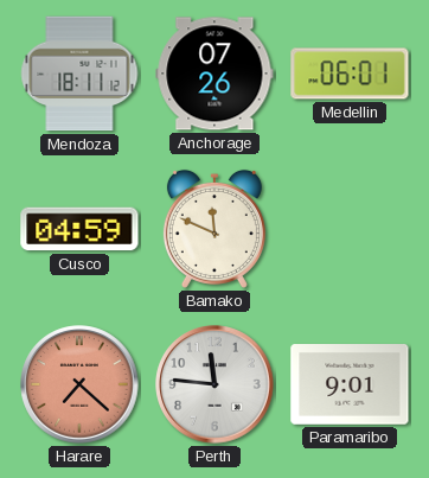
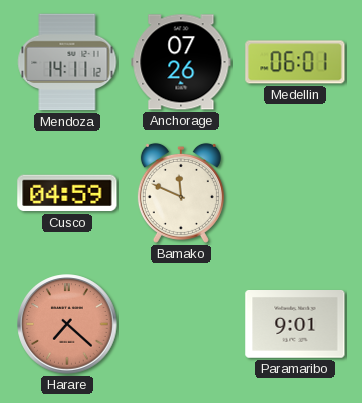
Mendoza: 18:11 -> 14:11
Perth: 11:46 -> none
